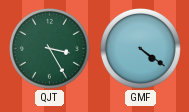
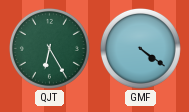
QJT: 3:25 -> 6:25
